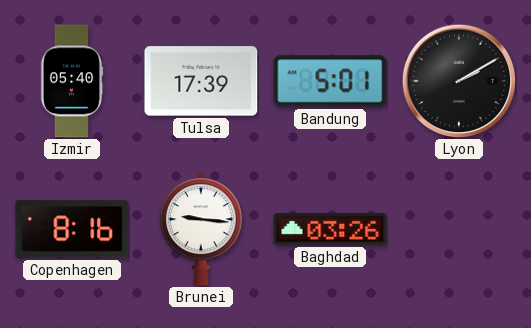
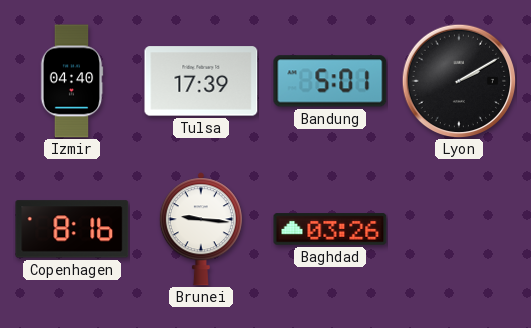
Izmir: 05:40 -> 04:40
